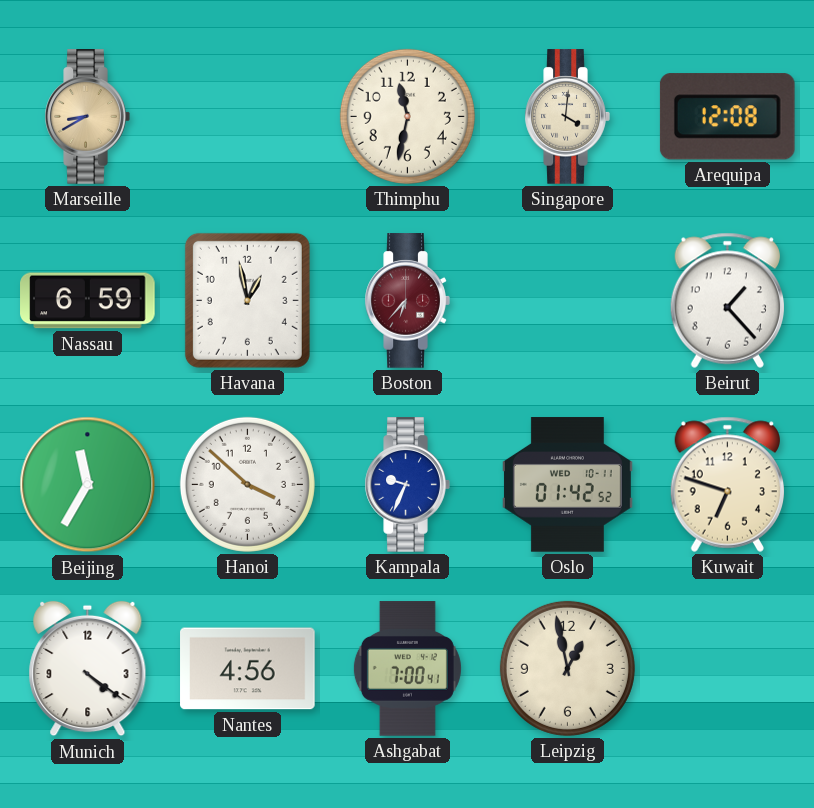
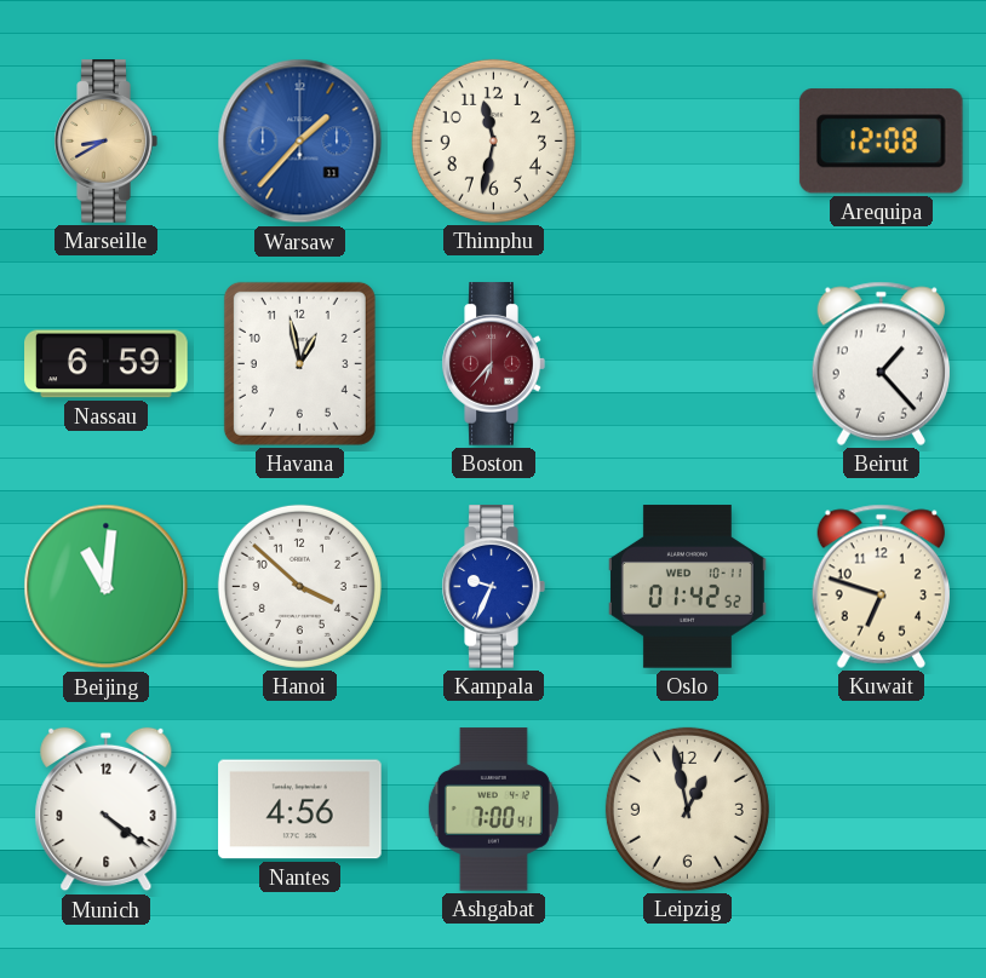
Warsaw: none -> 1:37
Singapore: 4:01 -> none
Beijing: 11:35 -> 11:01
